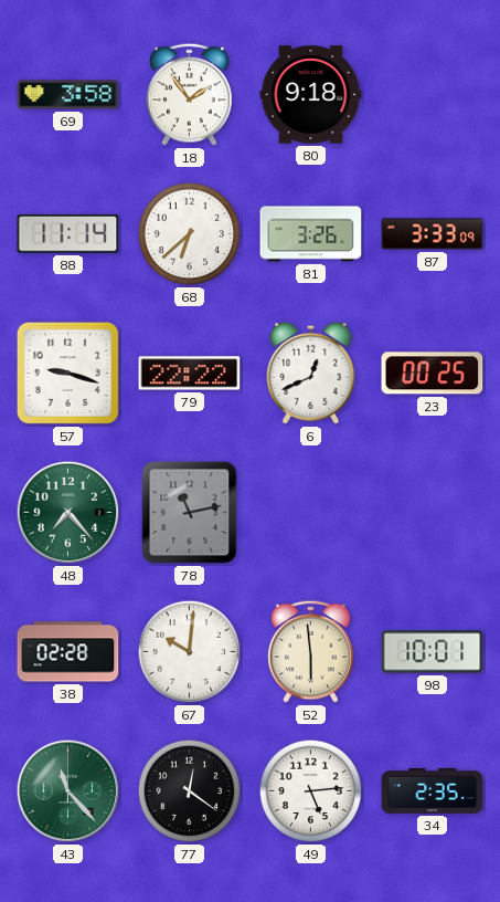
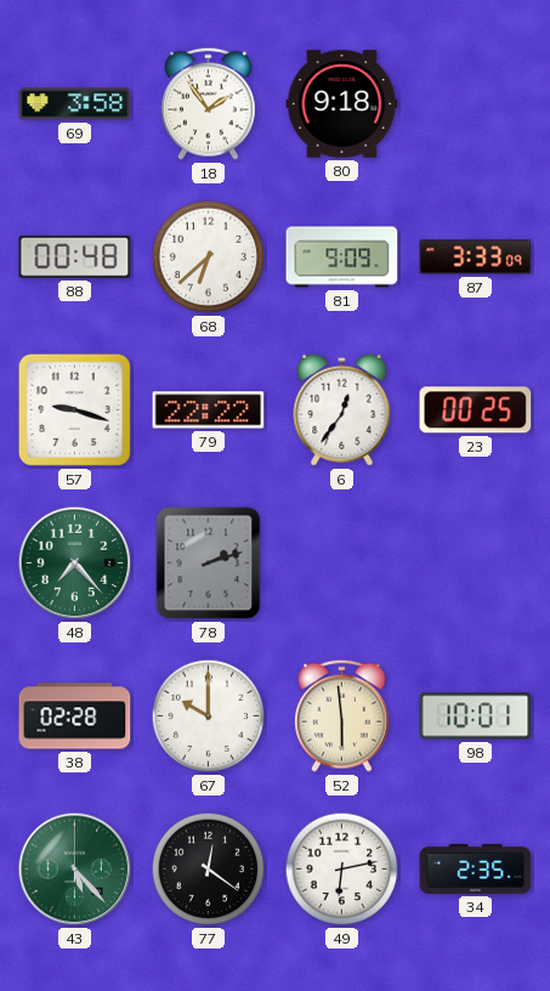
88: 11:14 -> 00:48
81: 3:26 -> 9:09
6: 12:41 -> 12:36
78: 11:13 -> 2:12
67: 10:01 -> 10:00
43: 11:23 -> 5:23
49: 5:14 -> 6:13
